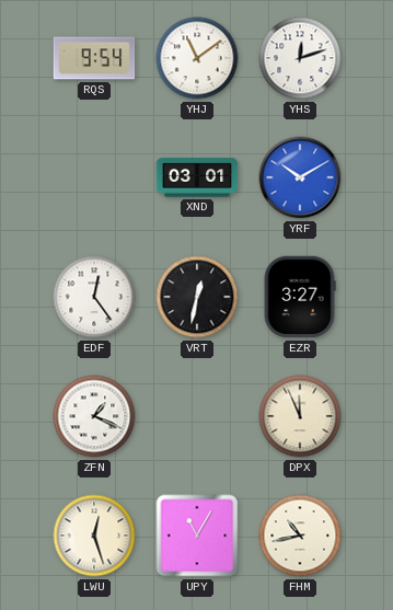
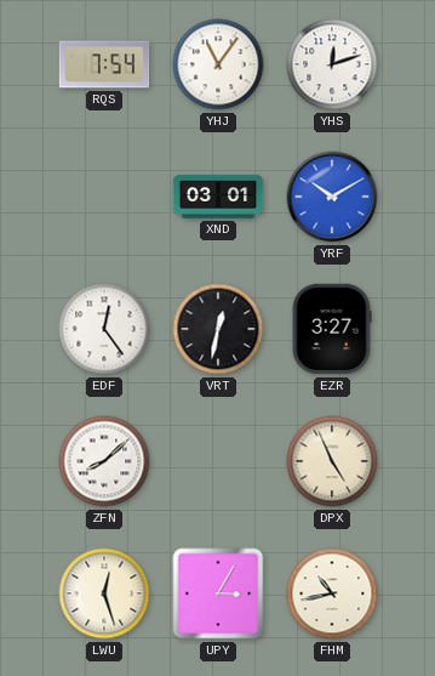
RQS: 9:54 -> 7:54
YHJ: 11:09 -> 11:06
ZFN: 1:19 -> 8:08
DPX: 11:56 -> 4:56
UPY: 11:05 -> 3:05
